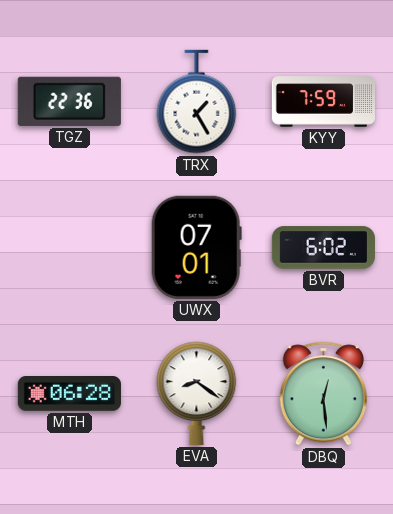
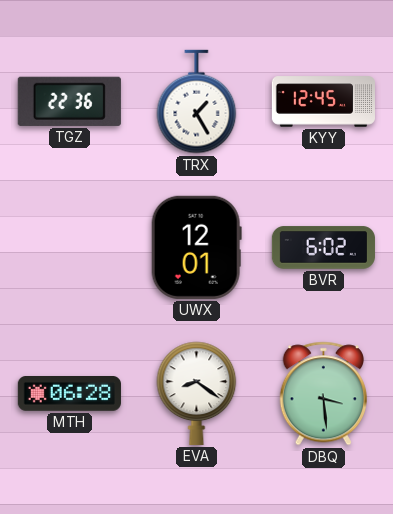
KYY: 7:59 -> 12:45
UWX: 07:01 -> 12:01
DBQ: 12:29 -> 3:29
